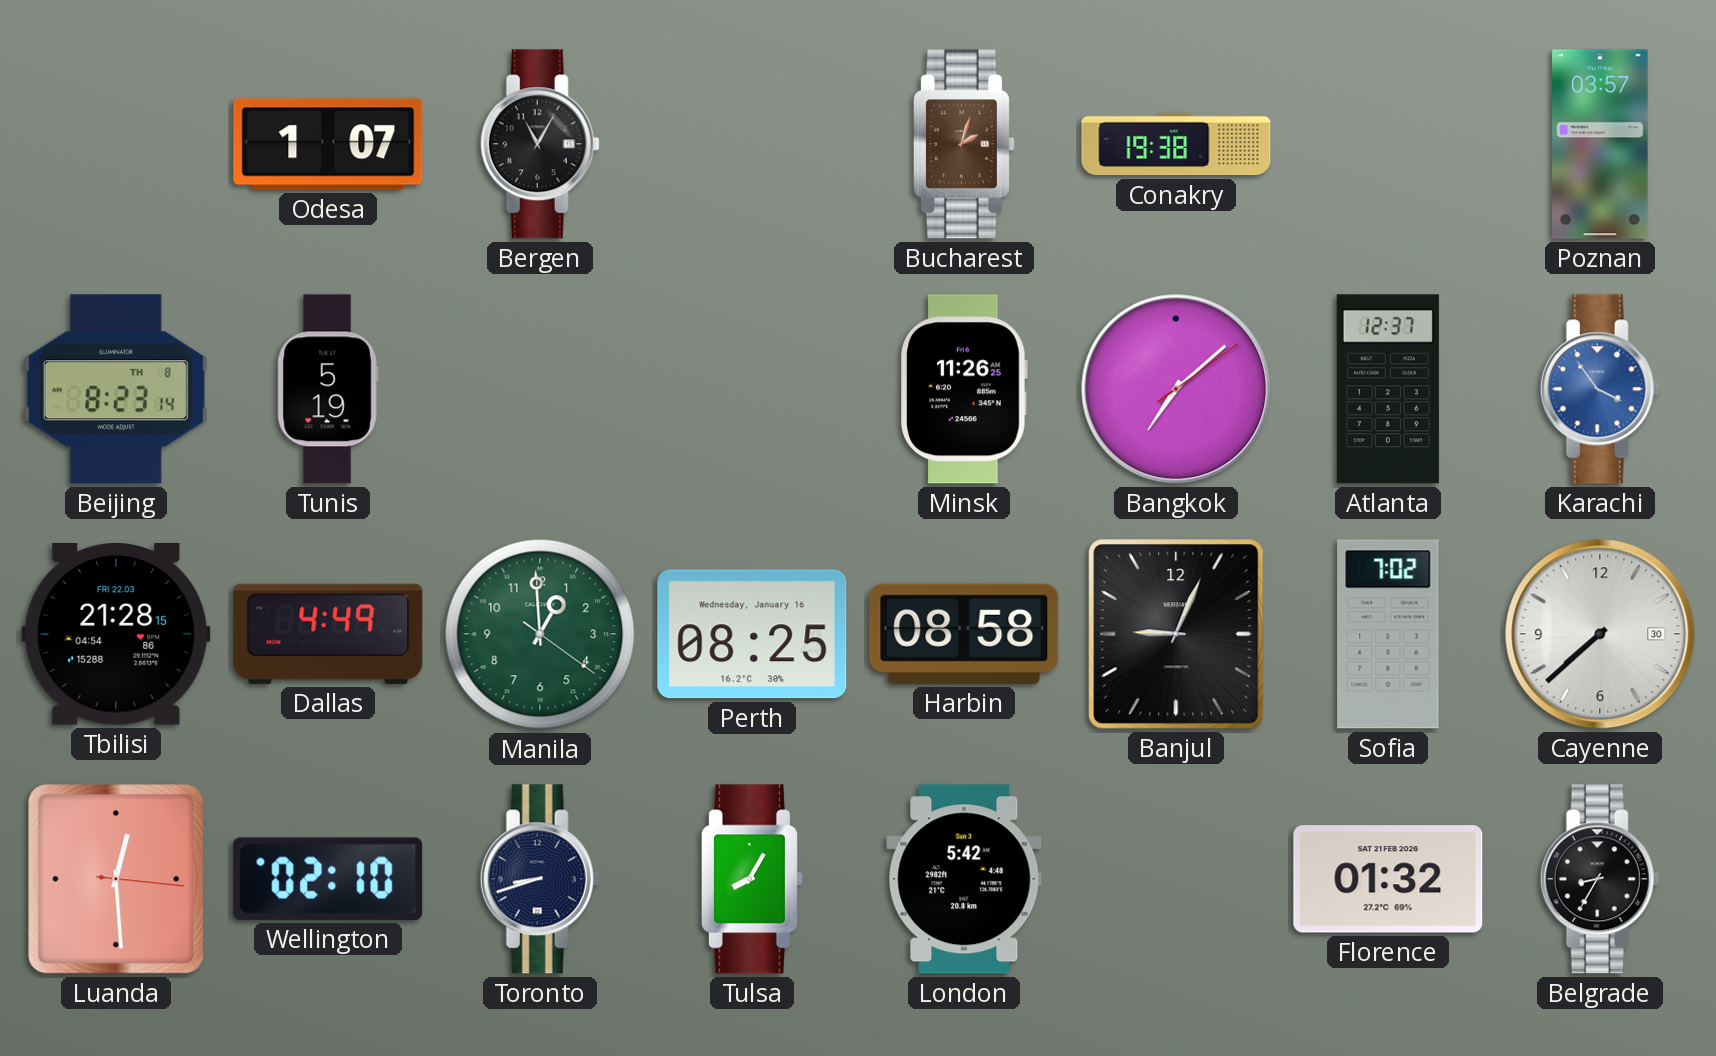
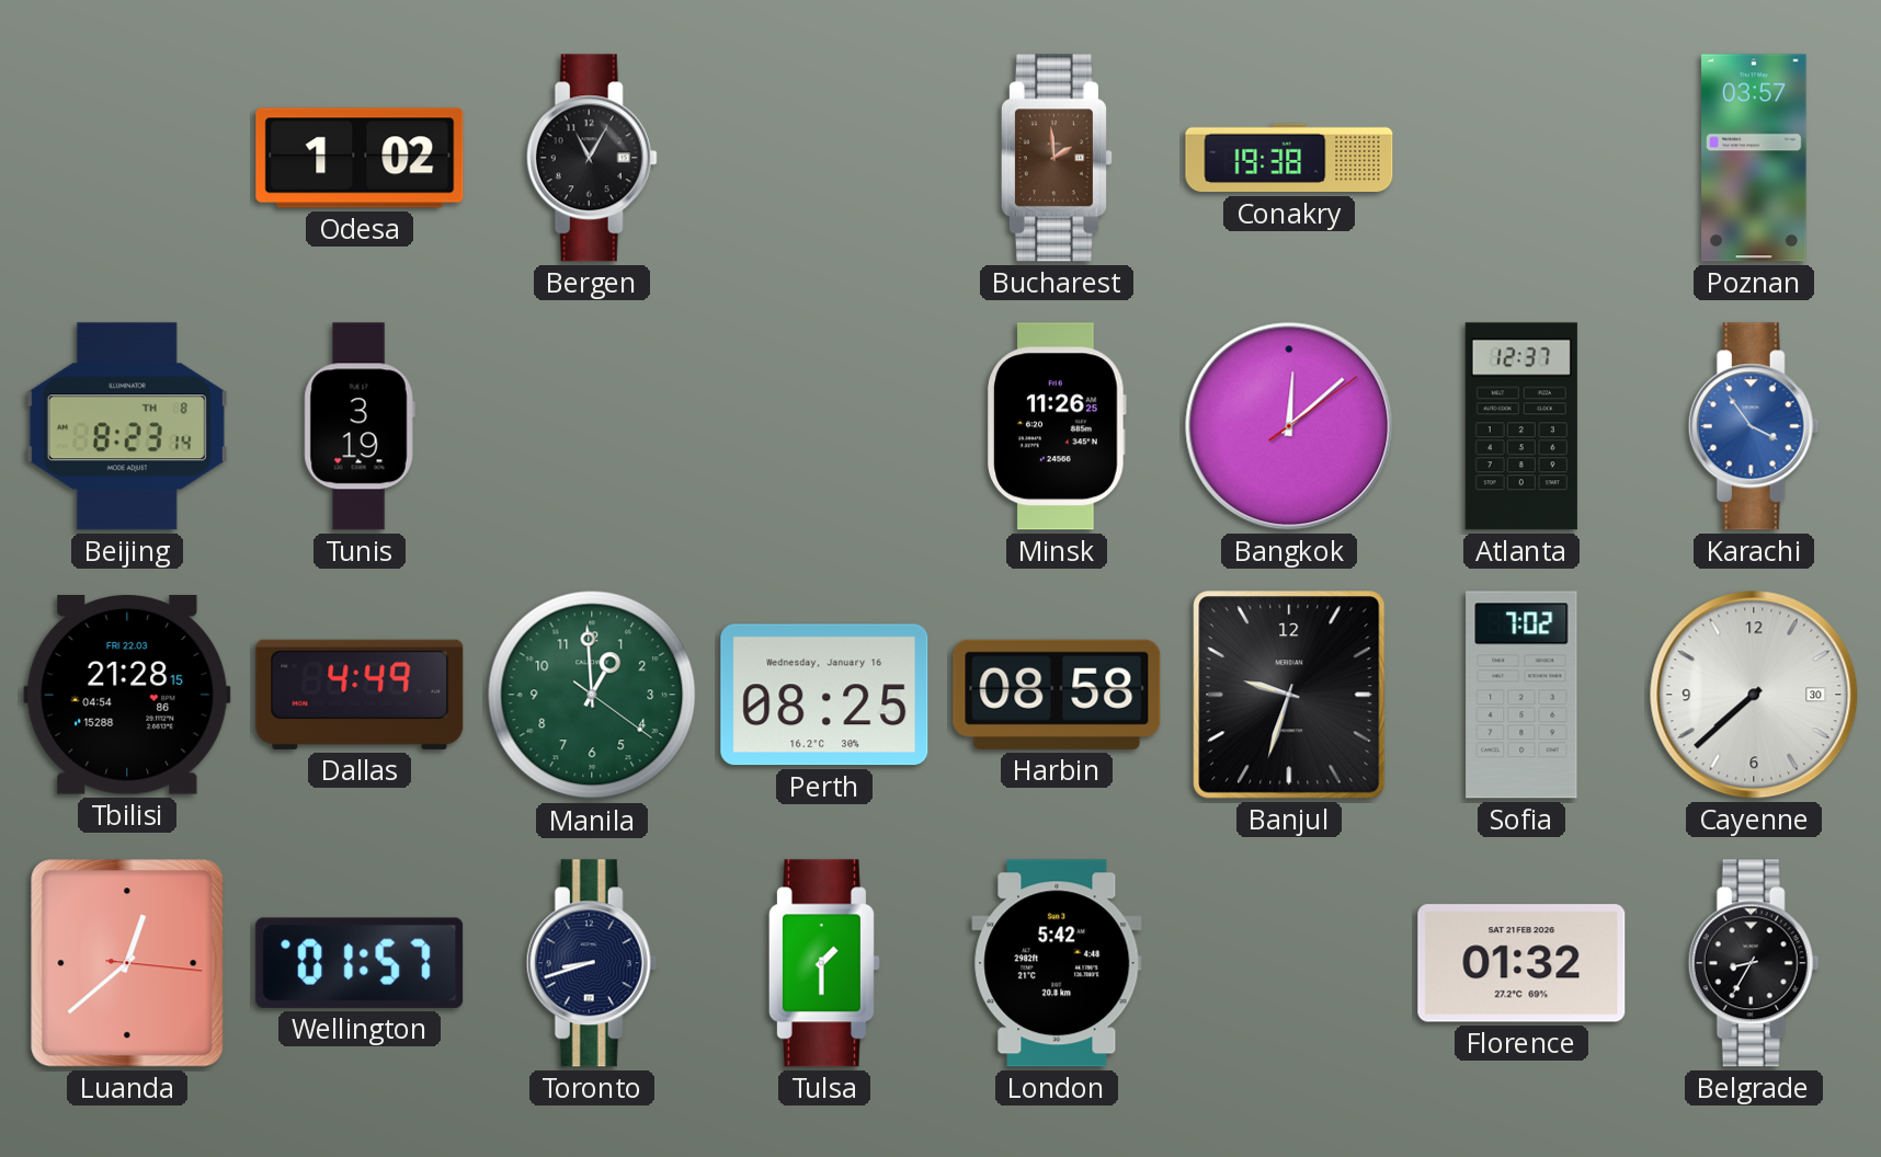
Odesa: 1:07 -> 1:02
Bucharest: 2:03 -> 1:59
Tunis: 5:19 -> 3:19
Bangkok: 7:08 -> 12:08
Banjul: 9:04 -> 9:33
Luanda: 12:29 -> 12:38
Wellington: 02:10 -> 01:57
Tulsa: 8:05 -> 1:30
